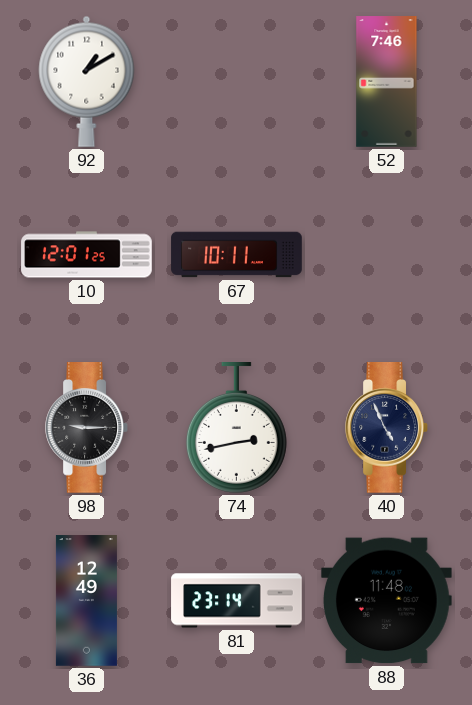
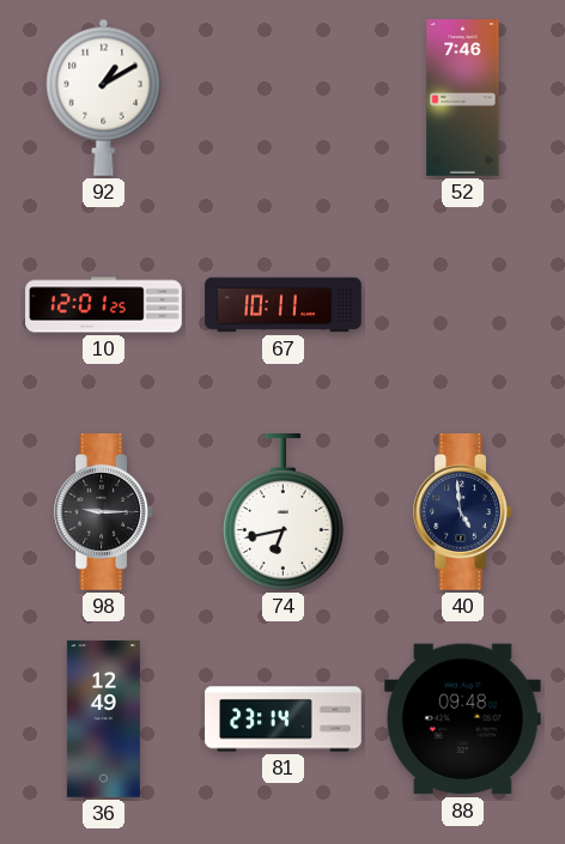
74: 2:43 -> 6:43
40: 4:56 -> 4:59
88: 11:48 -> 09:48
